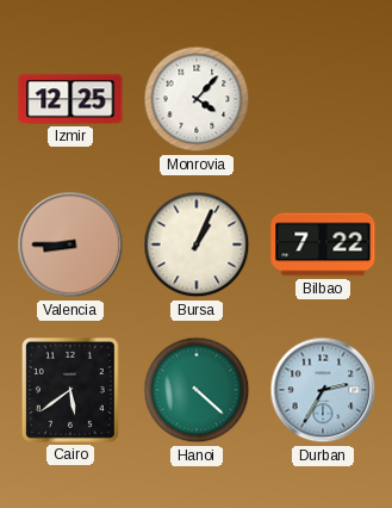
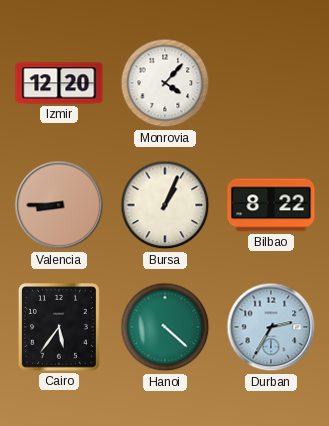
Izmir: 12:25 -> 12:20
Bilbao: 7:22 -> 8:22
Cairo: 5:39 -> 5:36
